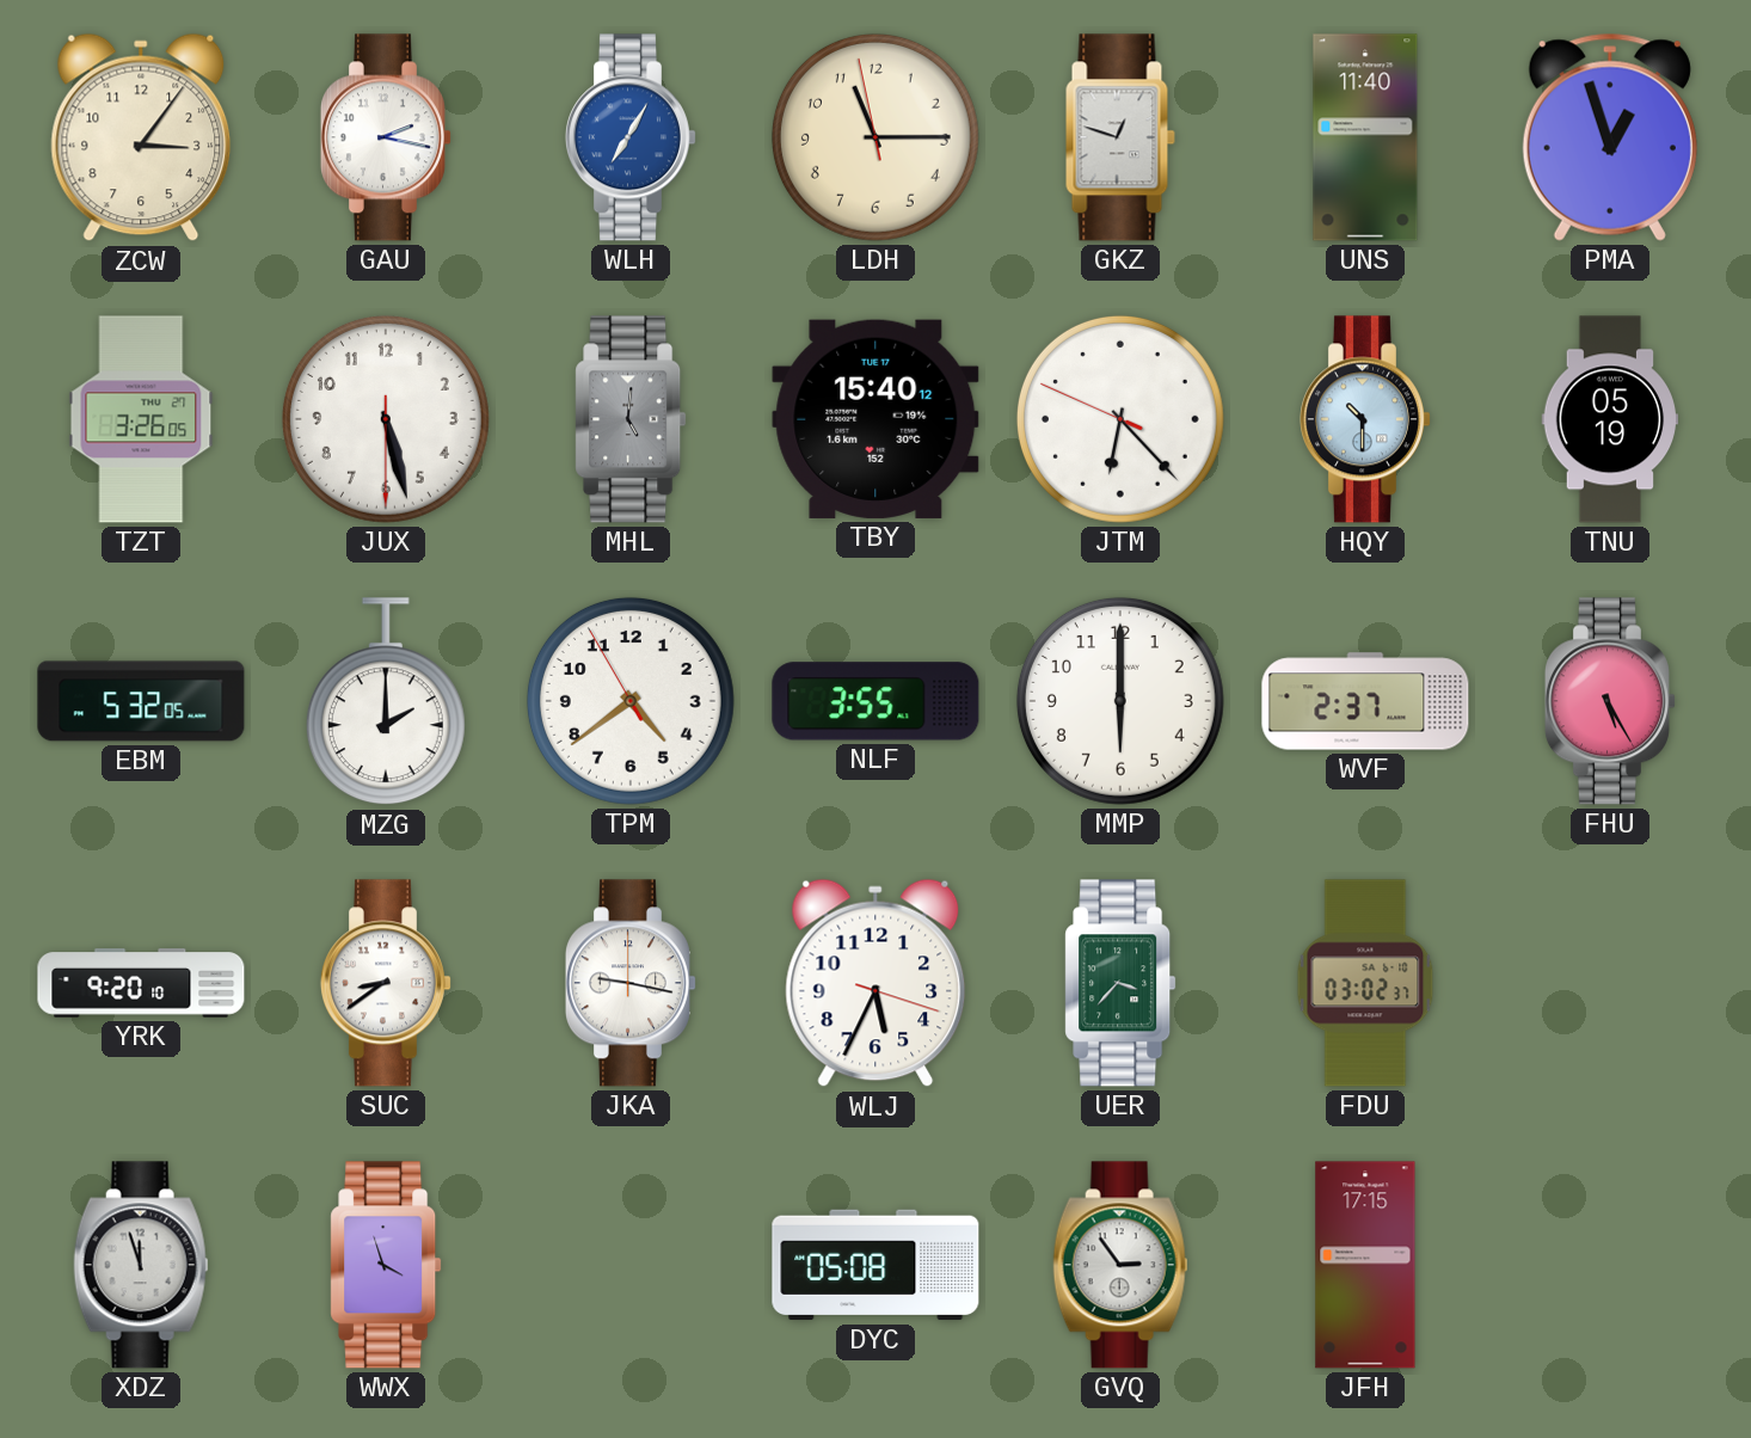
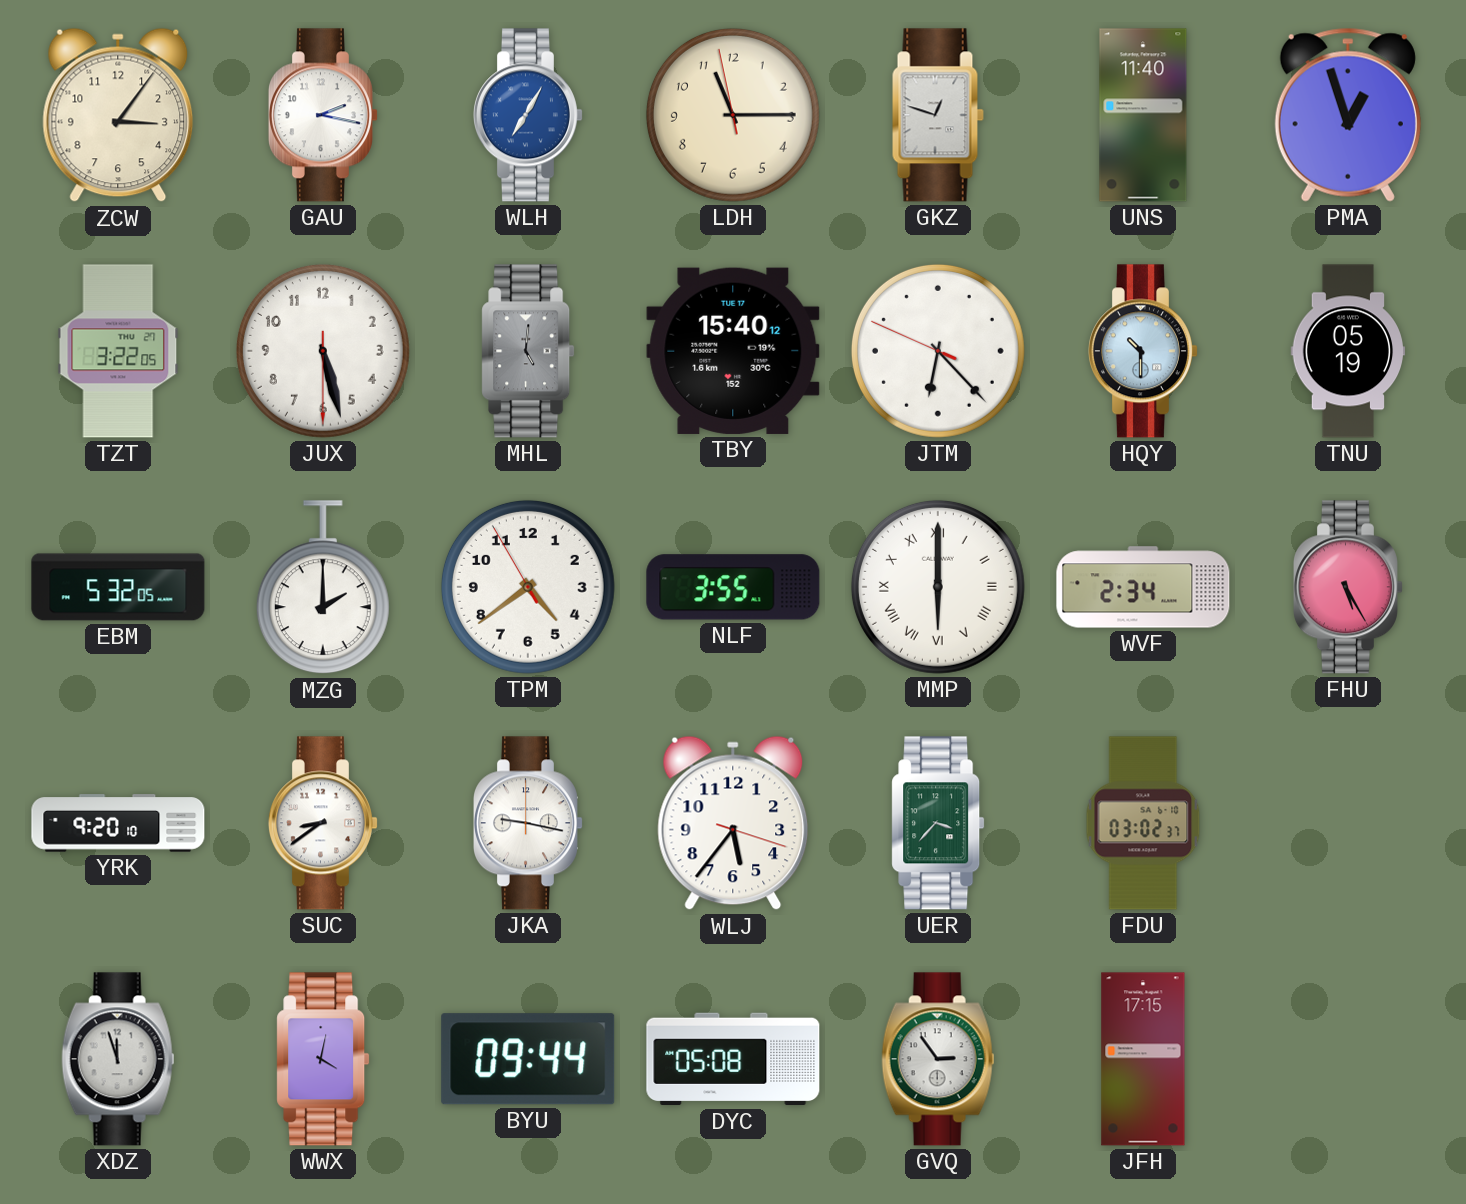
TZT: 3:26 -> 3:22
MMP numerals: Arabic -> Roman
WVF: 2:37 -> 2:34
WLJ: 5:34 -> 5:36
WWX: 3:57 -> 4:02
BYU: none -> 09:44
